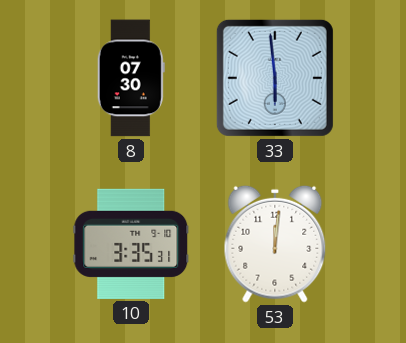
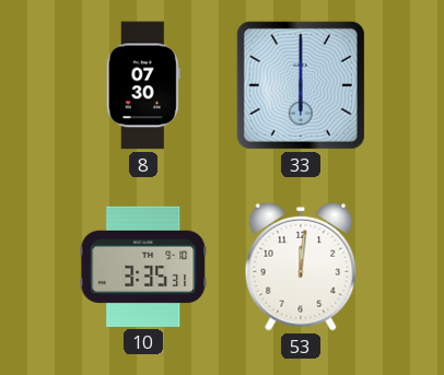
33: 5:59 -> 6:00
